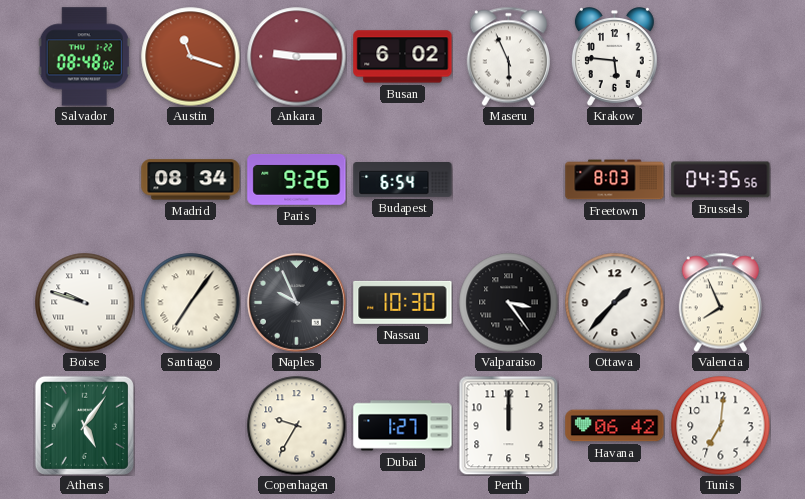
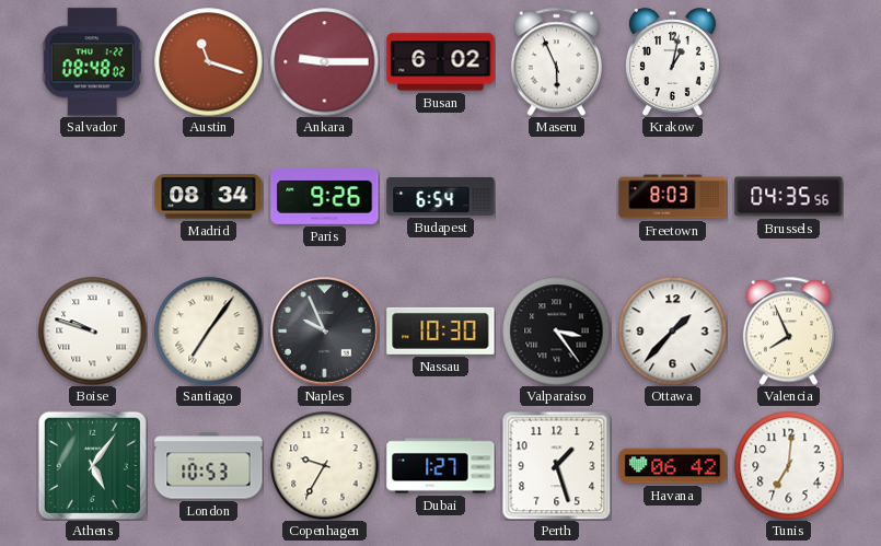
Krakow: 5:46 -> 1:02
London: none -> 10:53
Perth: 12:00 -> 1:27
